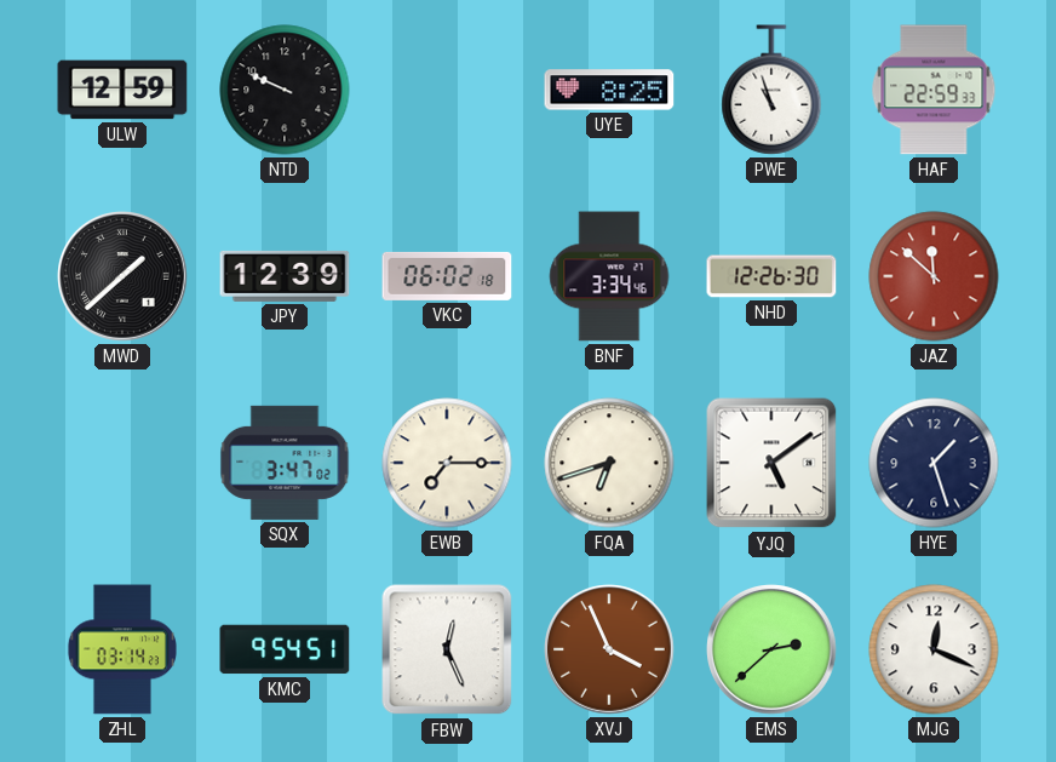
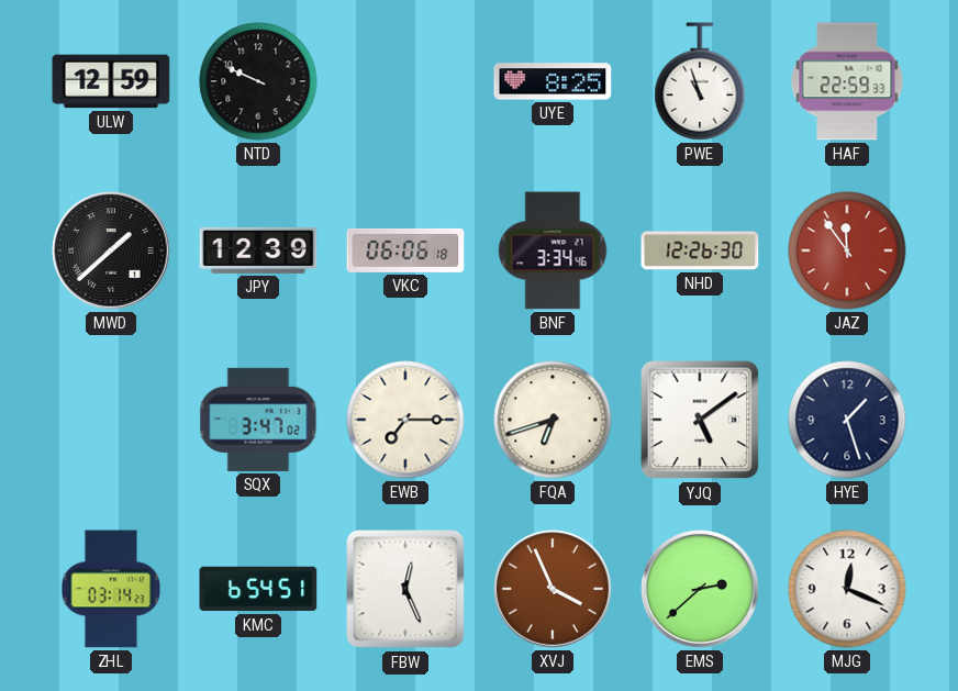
VKC: 06:02 -> 06:06
JAZ: 11:52 -> 11:54
KMC: 9:54 -> 6:54
